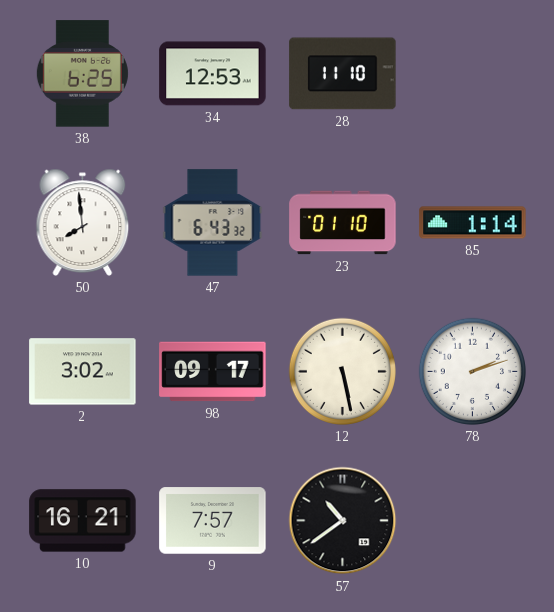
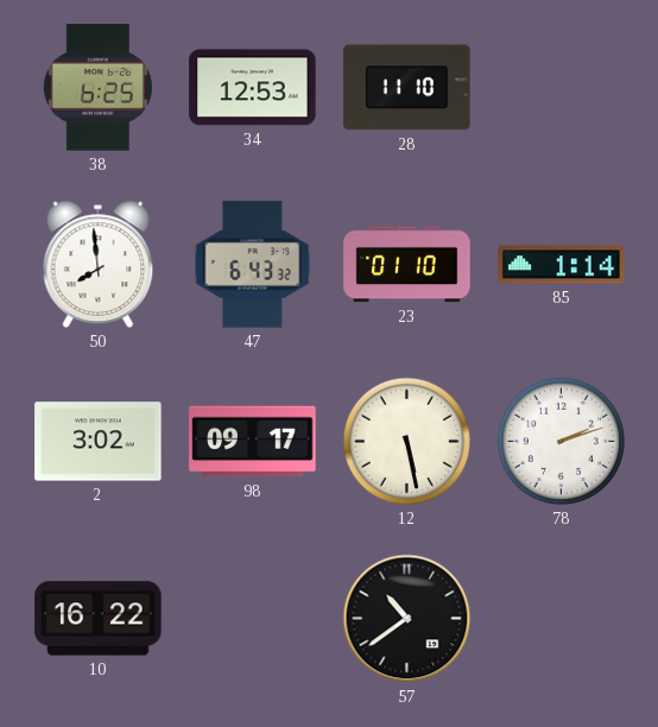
10: 16:21 -> 16:22
9: 7:57 -> none
